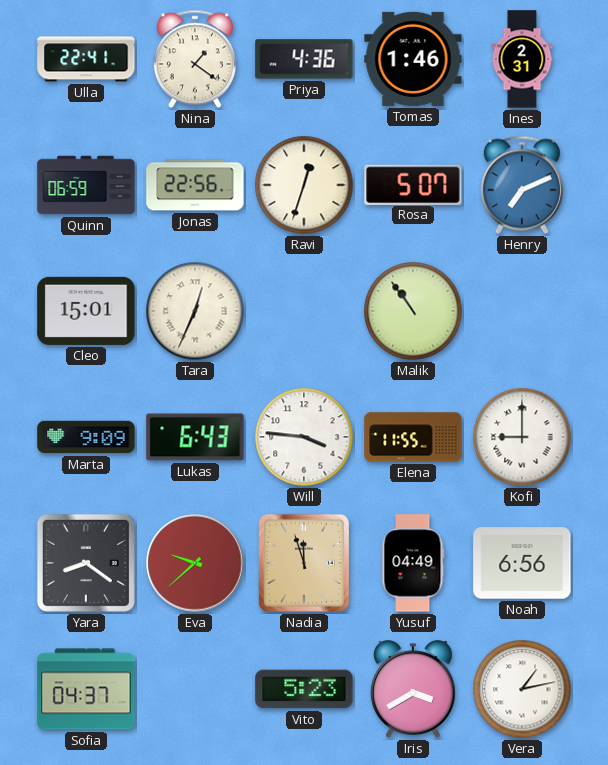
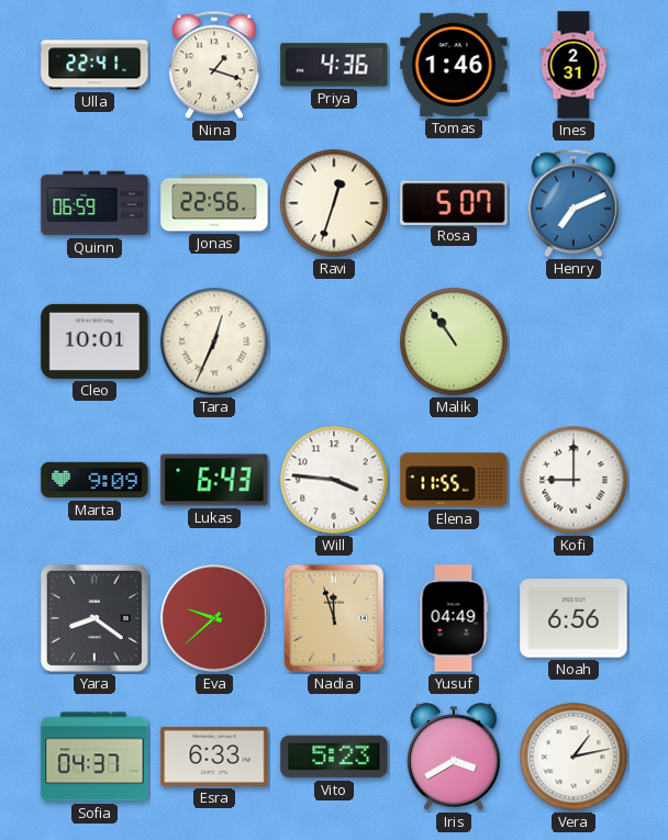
Nina: 1:21 -> 1:18
Cleo: 15:01 -> 10:01
Esra: none -> 6:33
